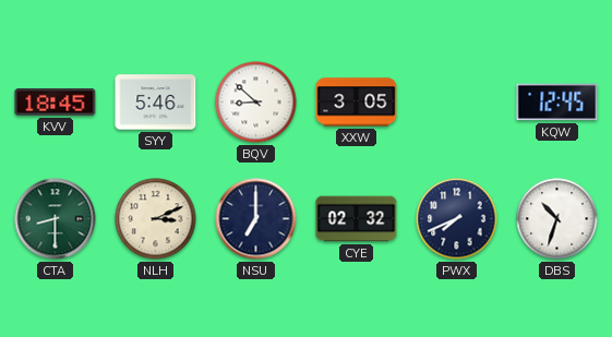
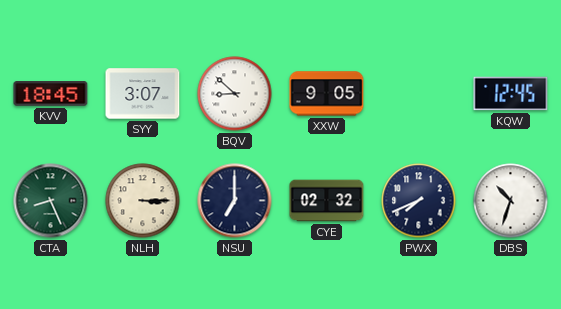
SYY: 5:46 -> 3:07
XXW: 3:05 -> 9:05
CTA: 8:30 -> 8:26
NLH: 3:11 -> 3:15
